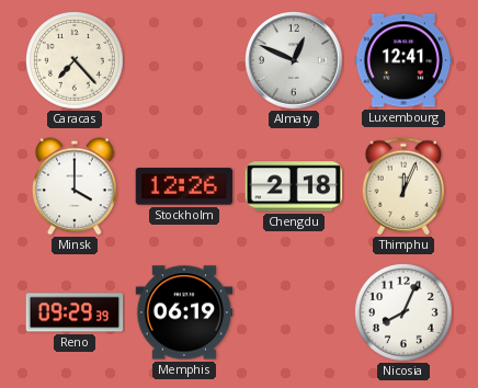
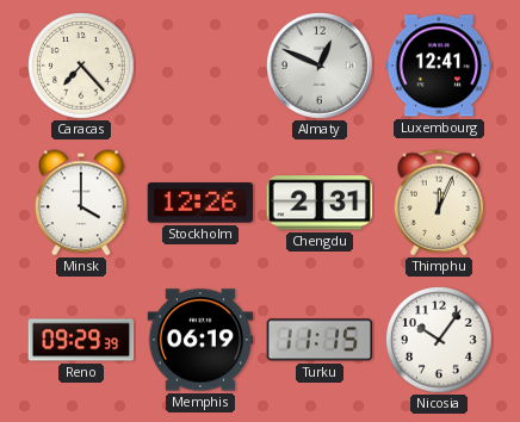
Chengdu: 2:18 -> 2:31
Turku: none -> 11:15
Nicosia: 8:04 -> 10:06
